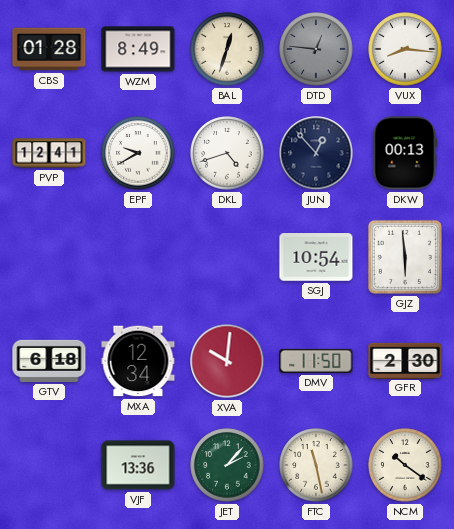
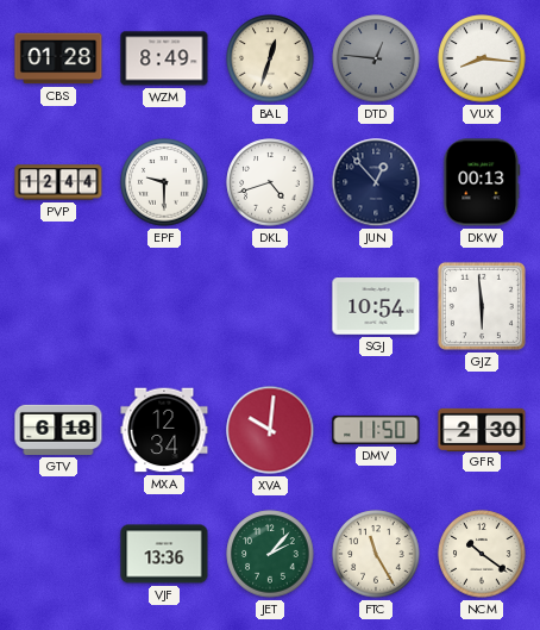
PVP: 12:41 -> 12:44
EPF: 9:40 -> 9:30
FTC: 11:28 -> 11:25
